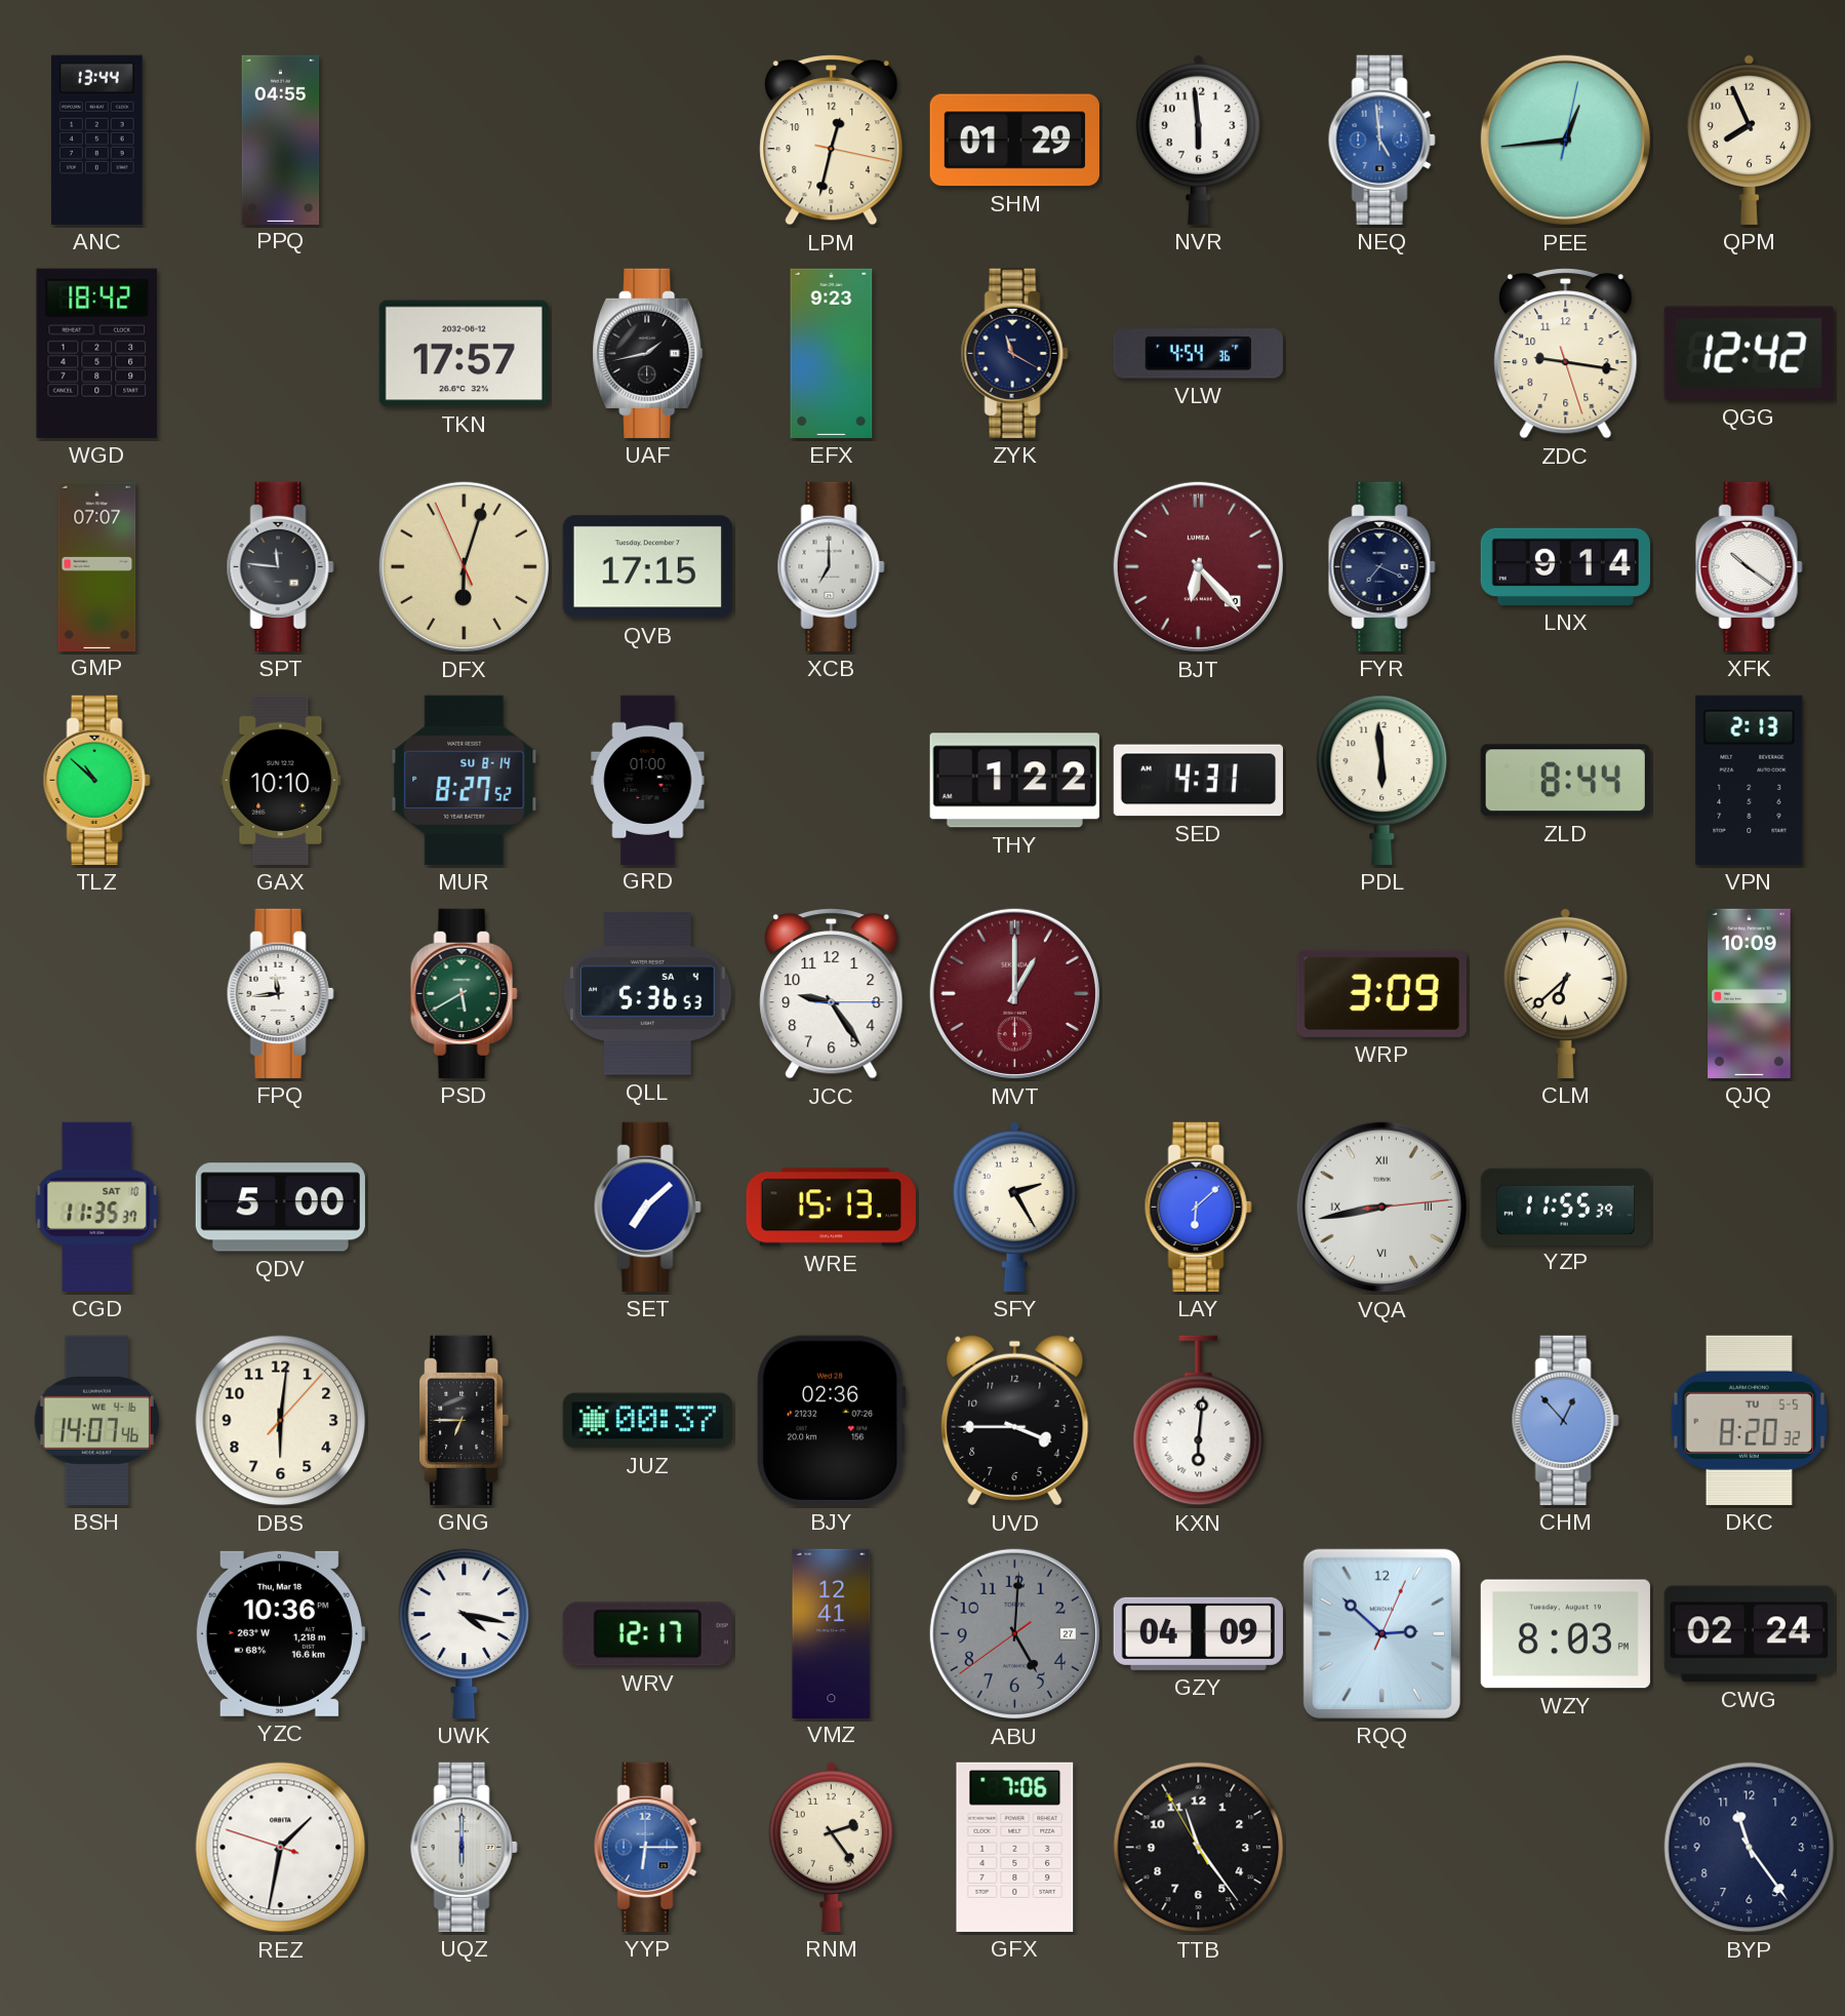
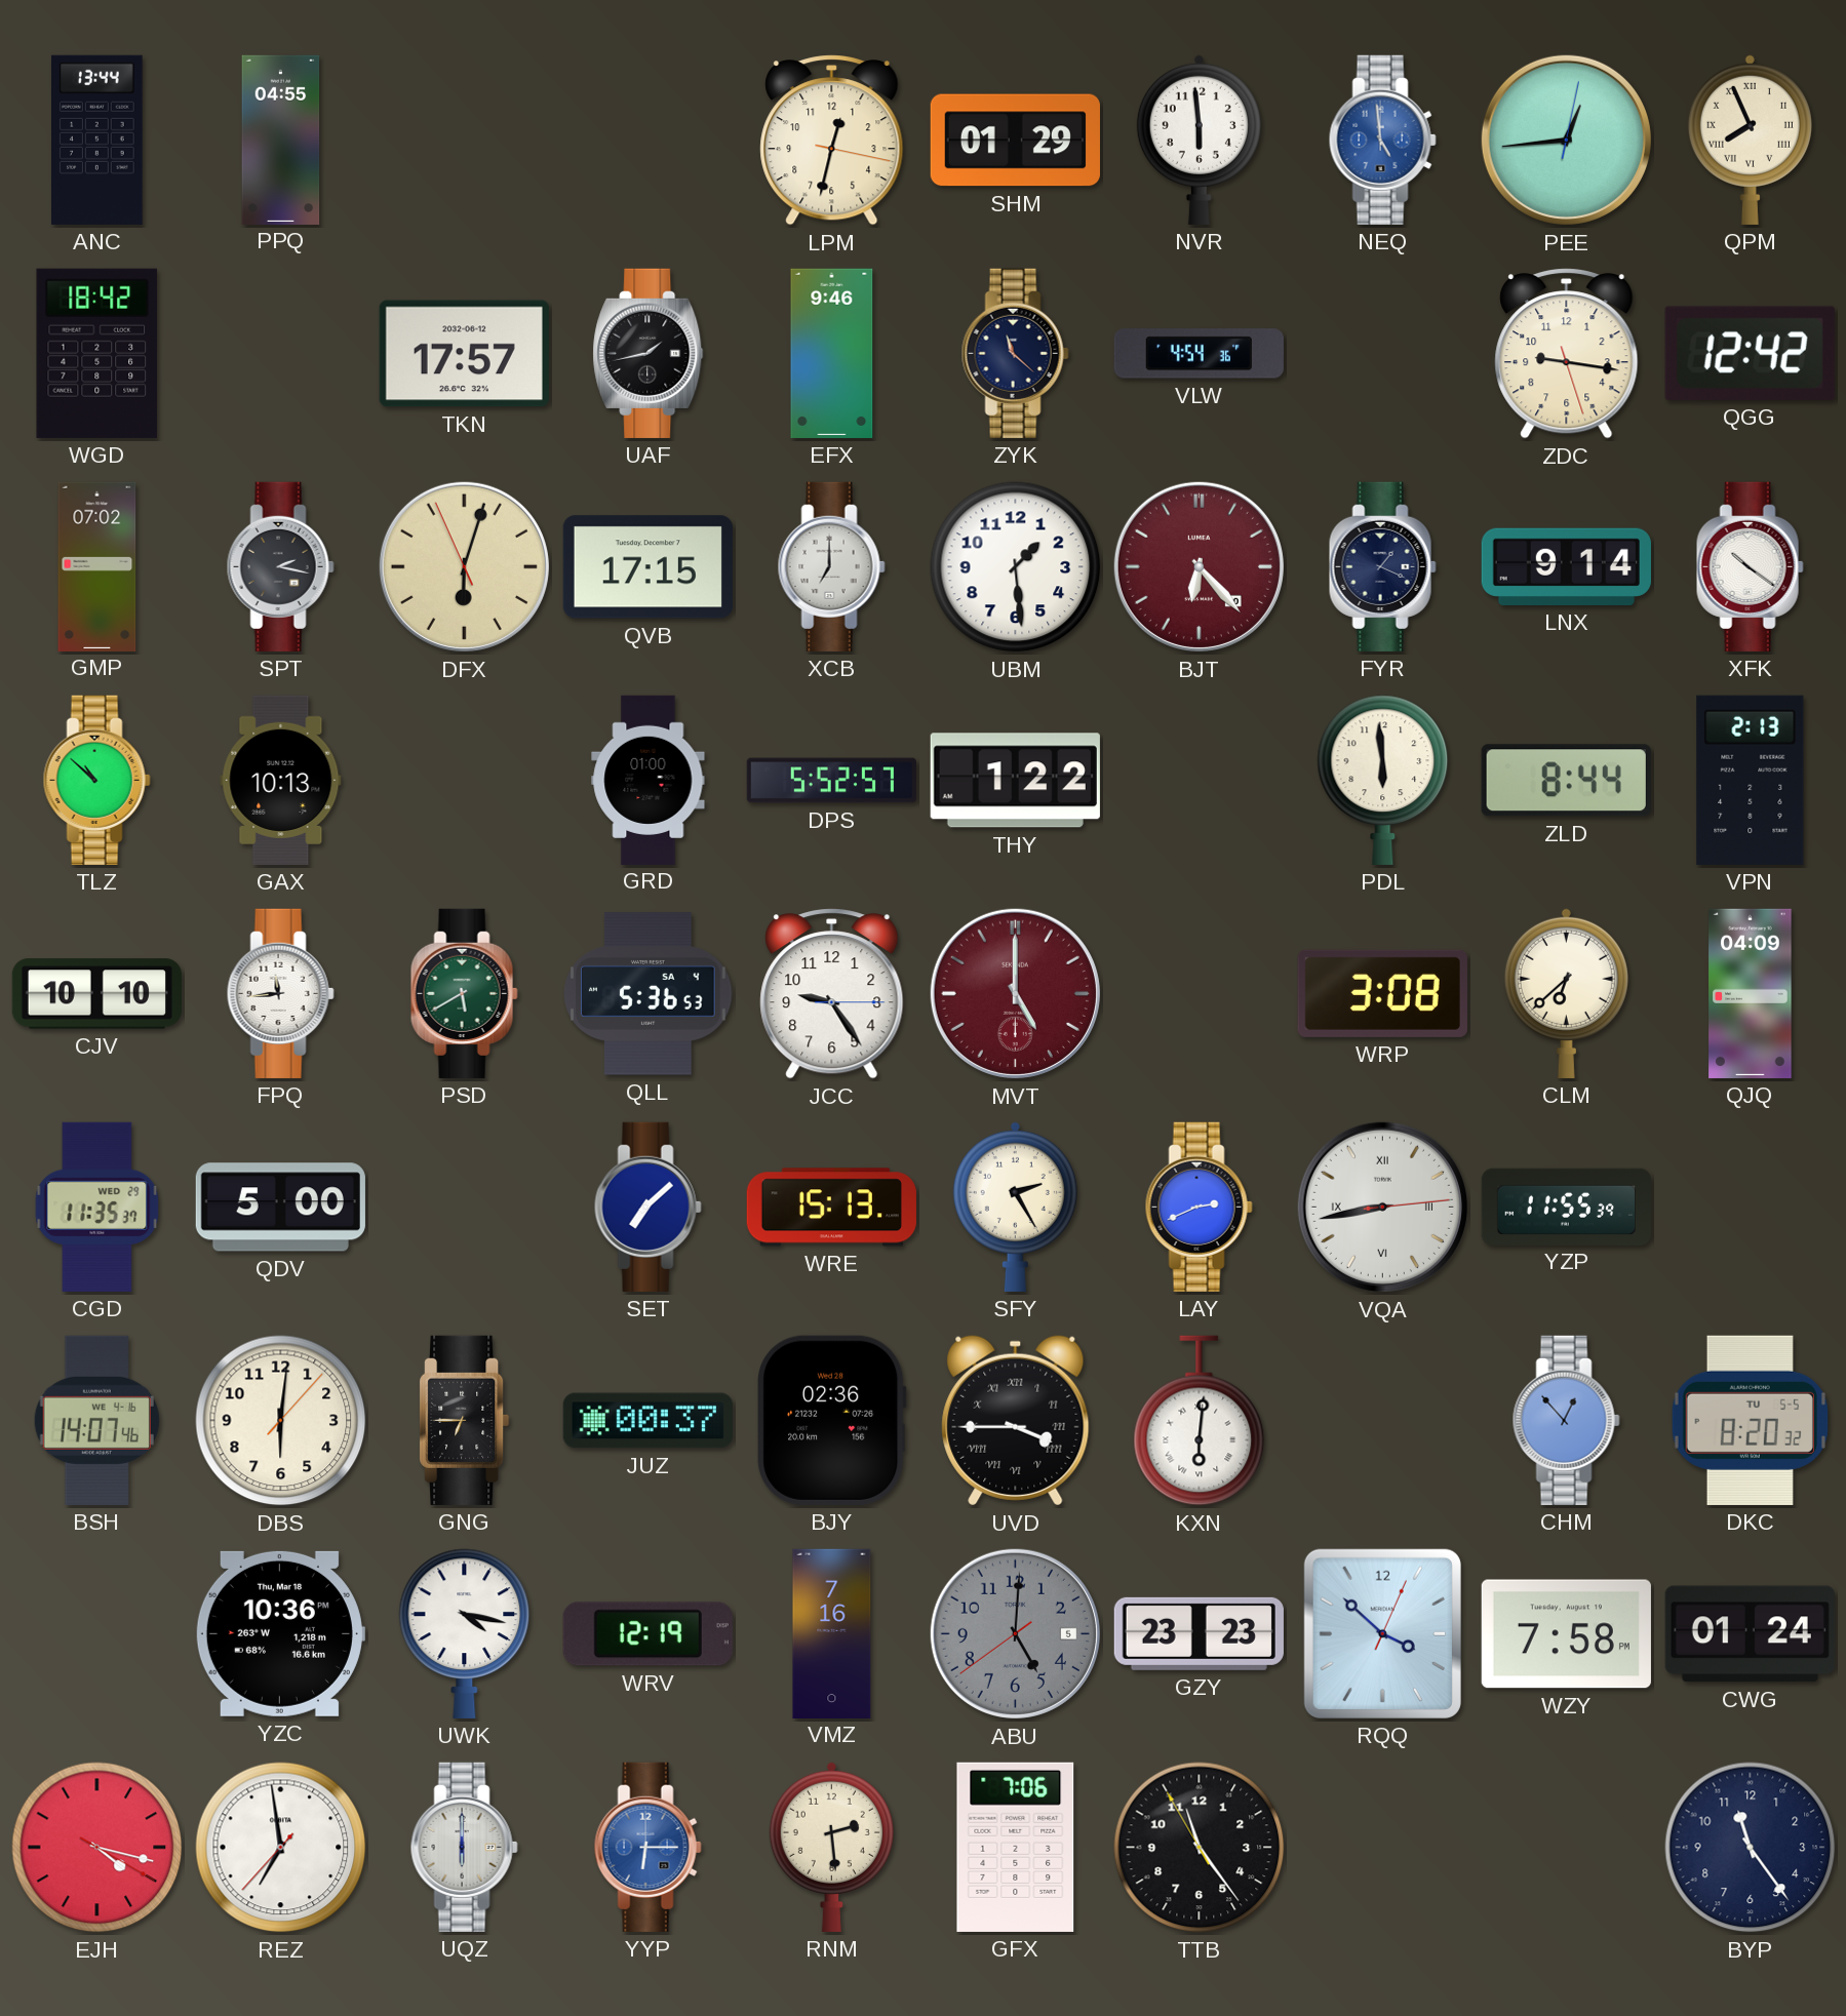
QPM numerals: Arabic -> Roman
EFX: 9:23 -> 9:46
ZYK: 11:20 -> 11:22
GMP: 07:07 -> 07:02
SPT: 11:46 -> 2:17
UBM: none -> 1:29
FYR: 7:19 -> 1:19
GAX: 10:10 -> 10:13
MUR: 8:27 -> none
DPS: none -> 5:52
SED: 4:31 -> none
CJV: none -> 10:10
MVT: 1:00 -> 5:00
WRP: 3:09 -> 3:08
QJQ: 10:09 -> 04:09
CGD date: SAT 10 -> WED 29
LAY: 6:08 -> 2:41
UVD numerals: Arabic -> Roman
WRV: 12:17 -> 12:19
VMZ: 12:41 -> 7:16
ABU date: 27 -> 5
GZY: 04:09 -> 23:23
RQQ: 2:52 -> 3:52
WZY: 8:03 -> 7:58
CWG: 02:24 -> 01:24
EJH: none -> 4:17
REZ: 1:31 -> 6:58
RNM: 2:24 -> 2:29
